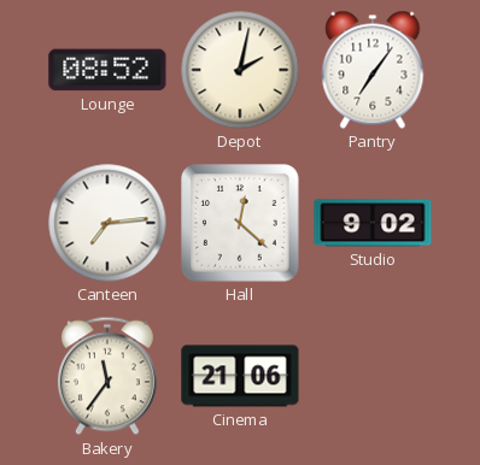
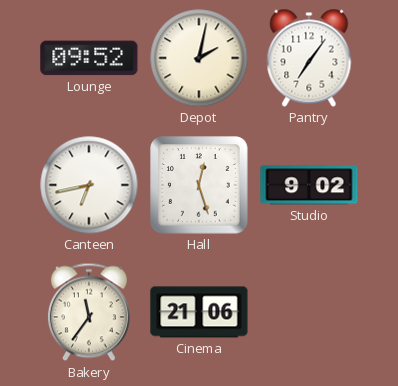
Lounge: 08:52 -> 09:52
Canteen: 7:14 -> 6:43
Hall: 12:22 -> 12:27
